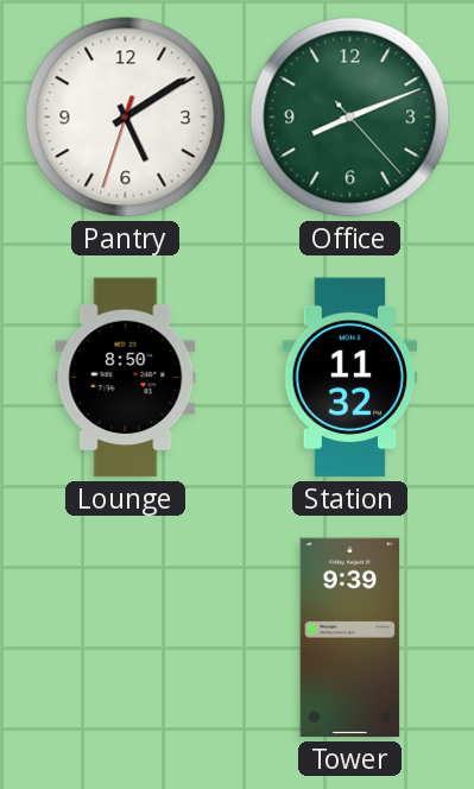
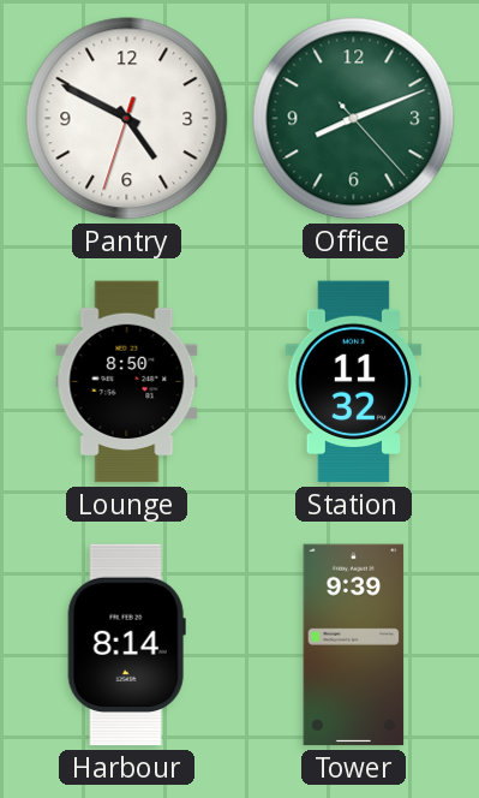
Pantry: 5:09 -> 4:49
Harbour: none -> 8:14
